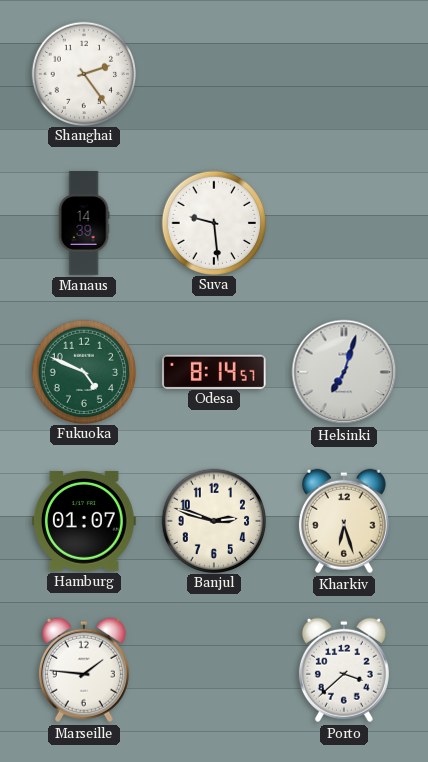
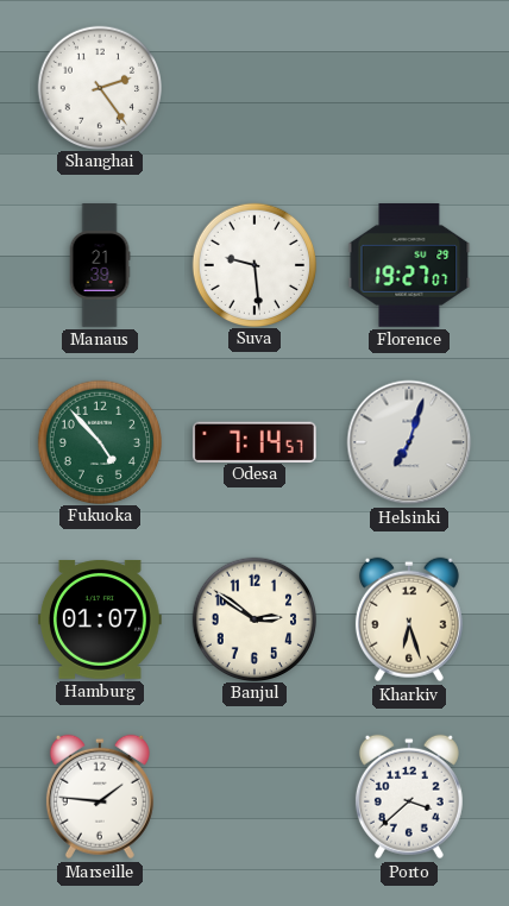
Manaus: 14:39 -> 21:39
Florence: none -> 19:27
Fukuoka: 4:49 -> 4:53
Odesa: 8:14 -> 7:14
Banjul: 2:48 -> 2:51
